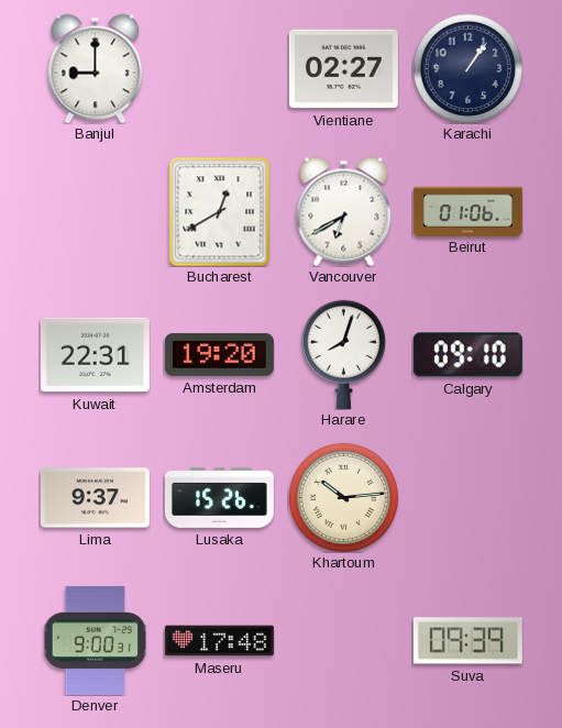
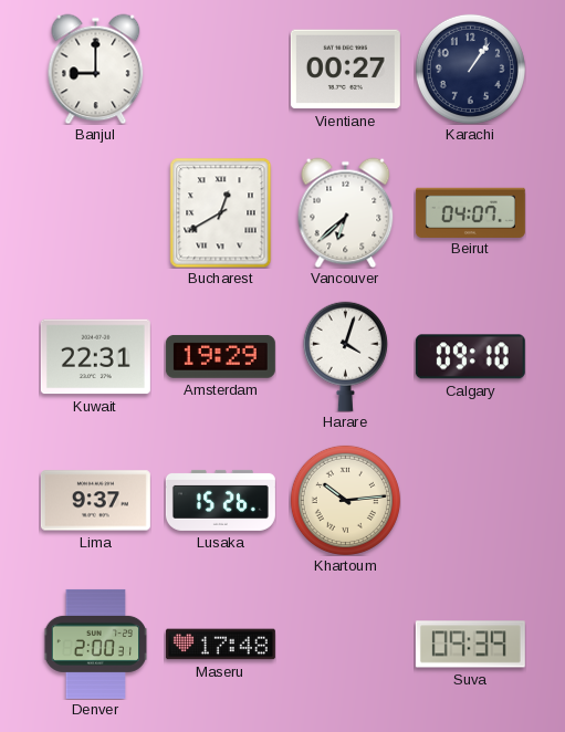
Vientiane: 02:27 -> 00:27
Vancouver: 6:40 -> 6:38
Beirut: 01:06 -> 04:07
Amsterdam: 19:20 -> 19:29
Harare: 8:03 -> 4:03
Denver: 9:00 -> 2:00
